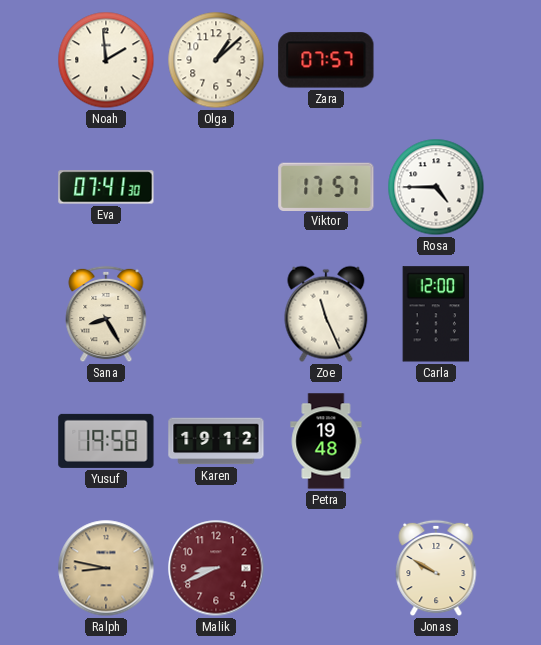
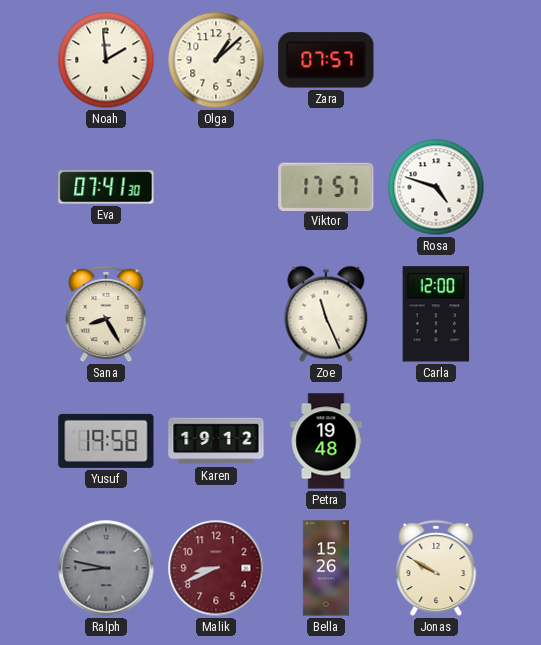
Rosa: 4:45 -> 4:48
Ralph dial: champagne -> grey
Bella: none -> 15:26
